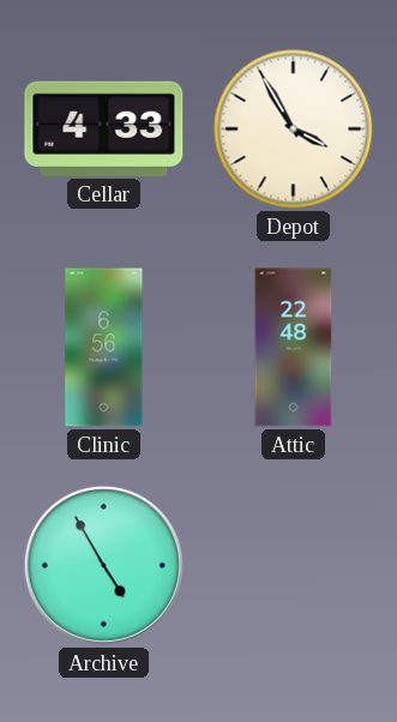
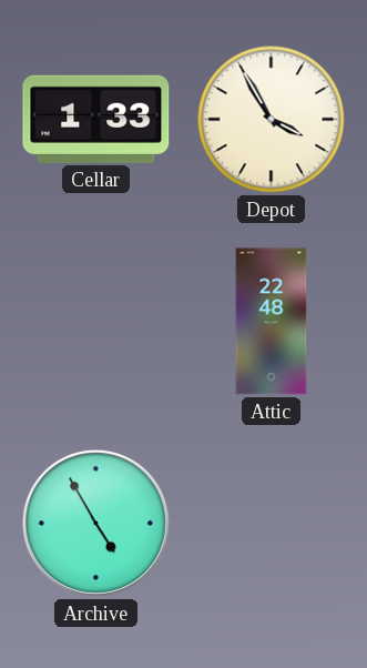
Cellar: 4:33 -> 1:33
Clinic: 6:56 -> none
